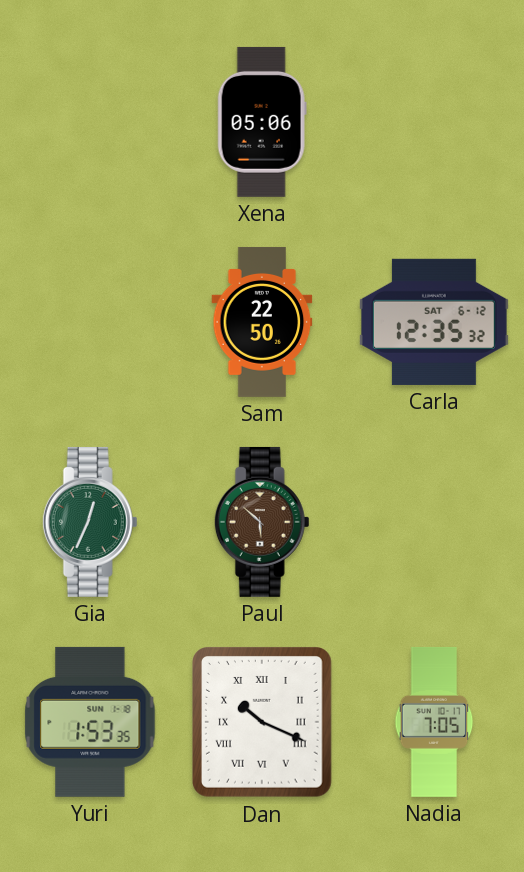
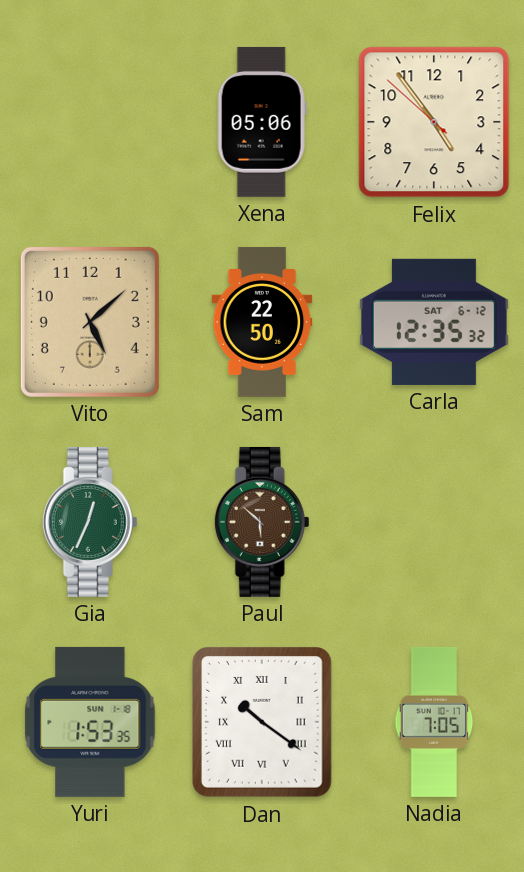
Felix: none -> 4:53
Vito: none -> 5:08
Dan: 10:19 -> 10:21
